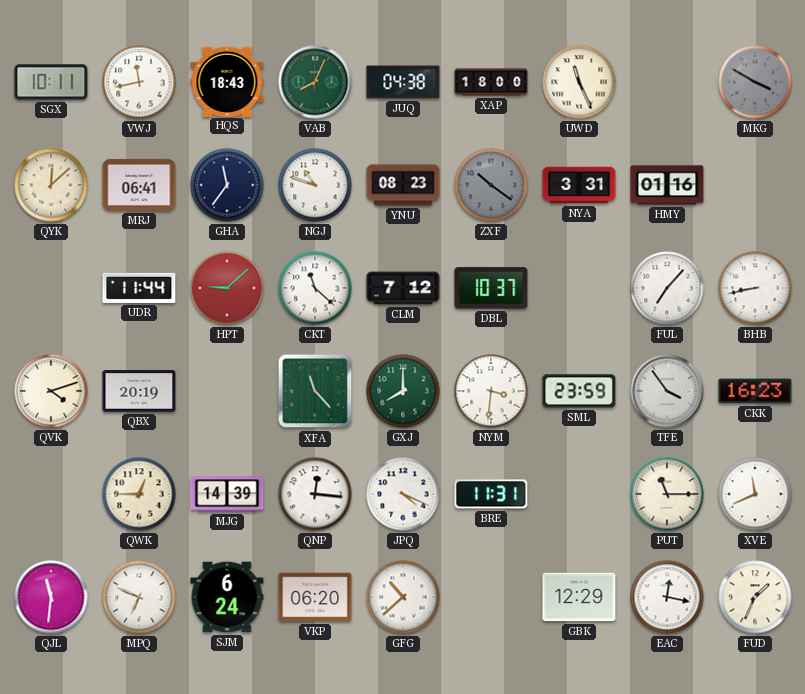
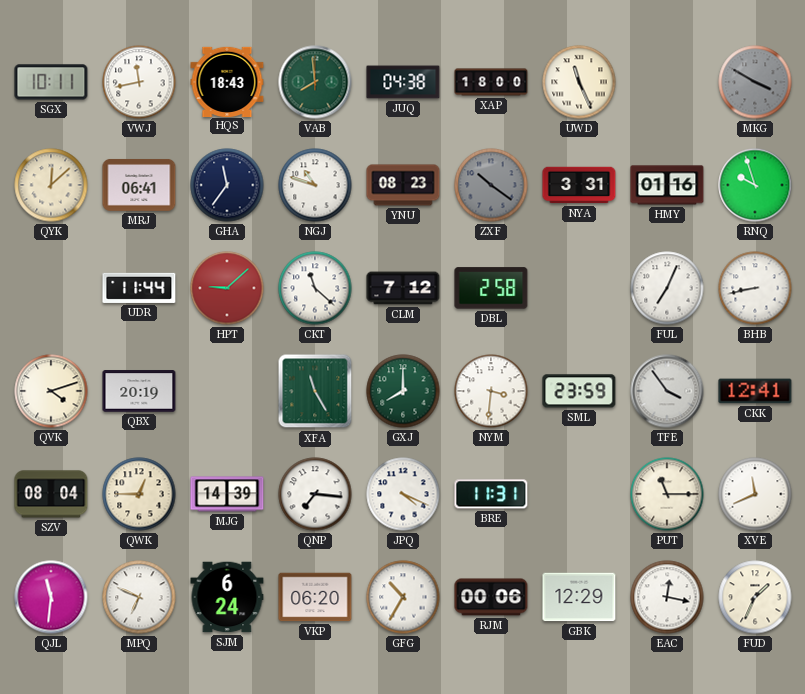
VAB: 8:04 -> 7:59
RNQ: none -> 9:57
DBL: 10:37 -> 2:58
FUL: 7:07 -> 7:04
XFA: 11:23 -> 11:25
CKK: 16:23 -> 12:41
SZV: none -> 08:04
QNP: 12:16 -> 7:16
GFG: 10:38 -> 10:35
RJM: none -> 00:06
